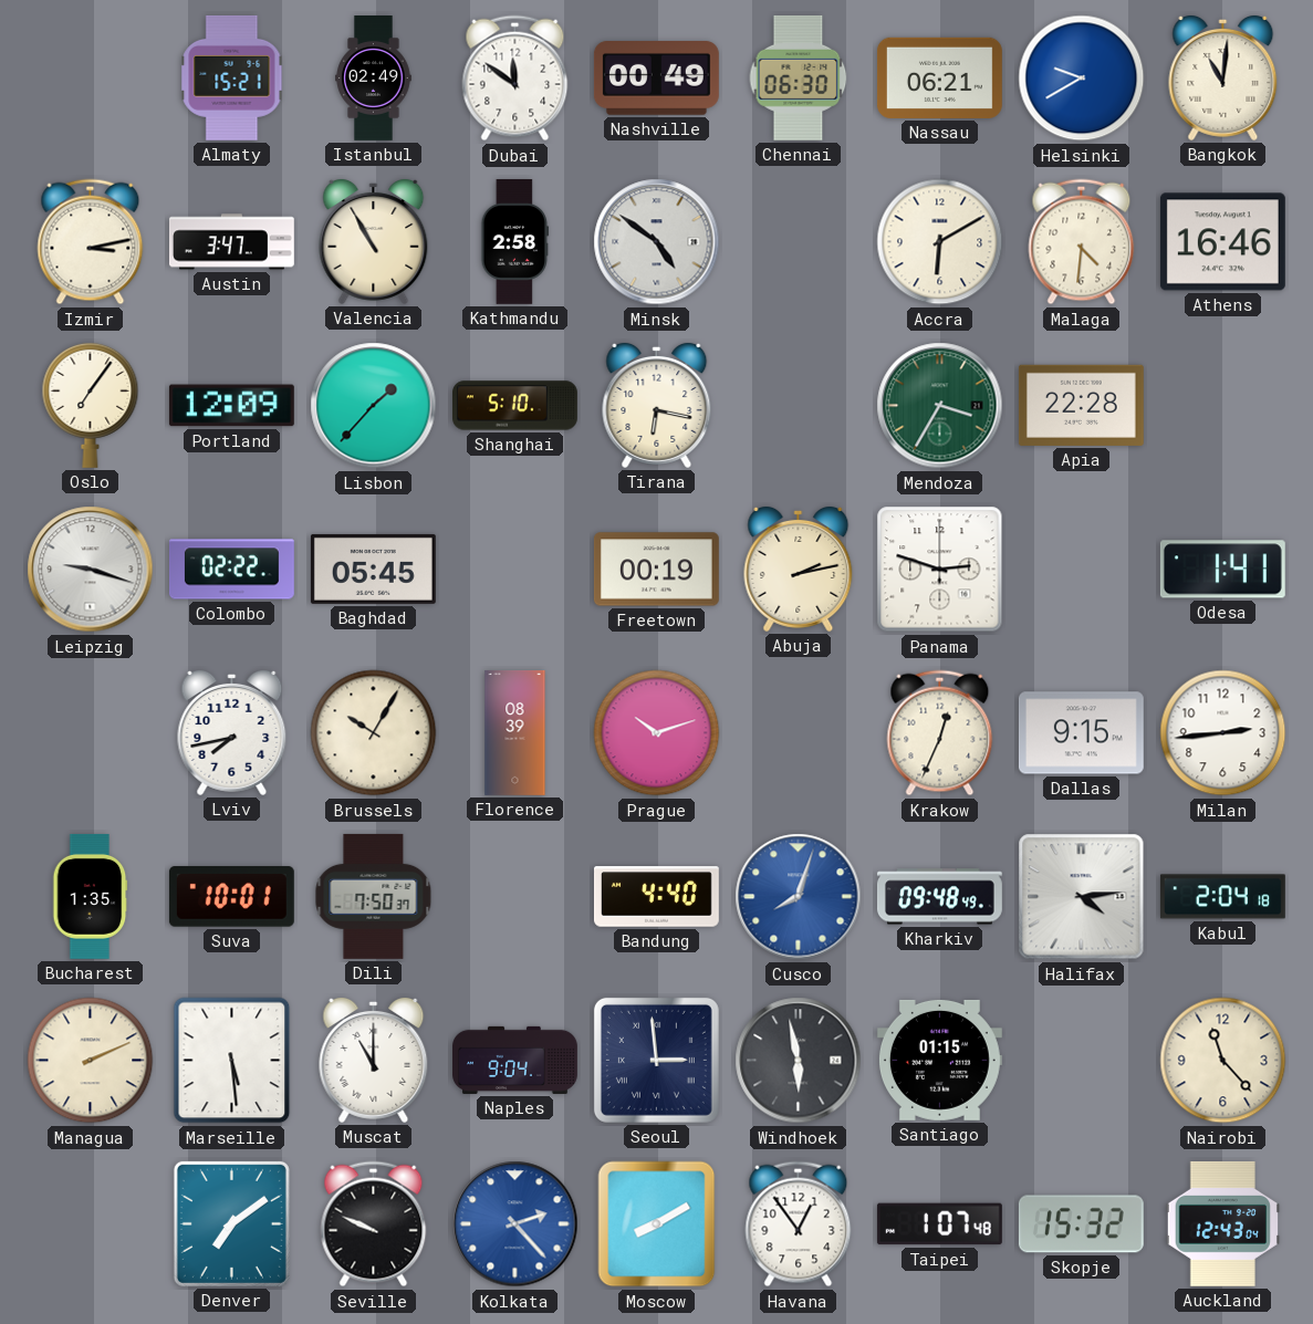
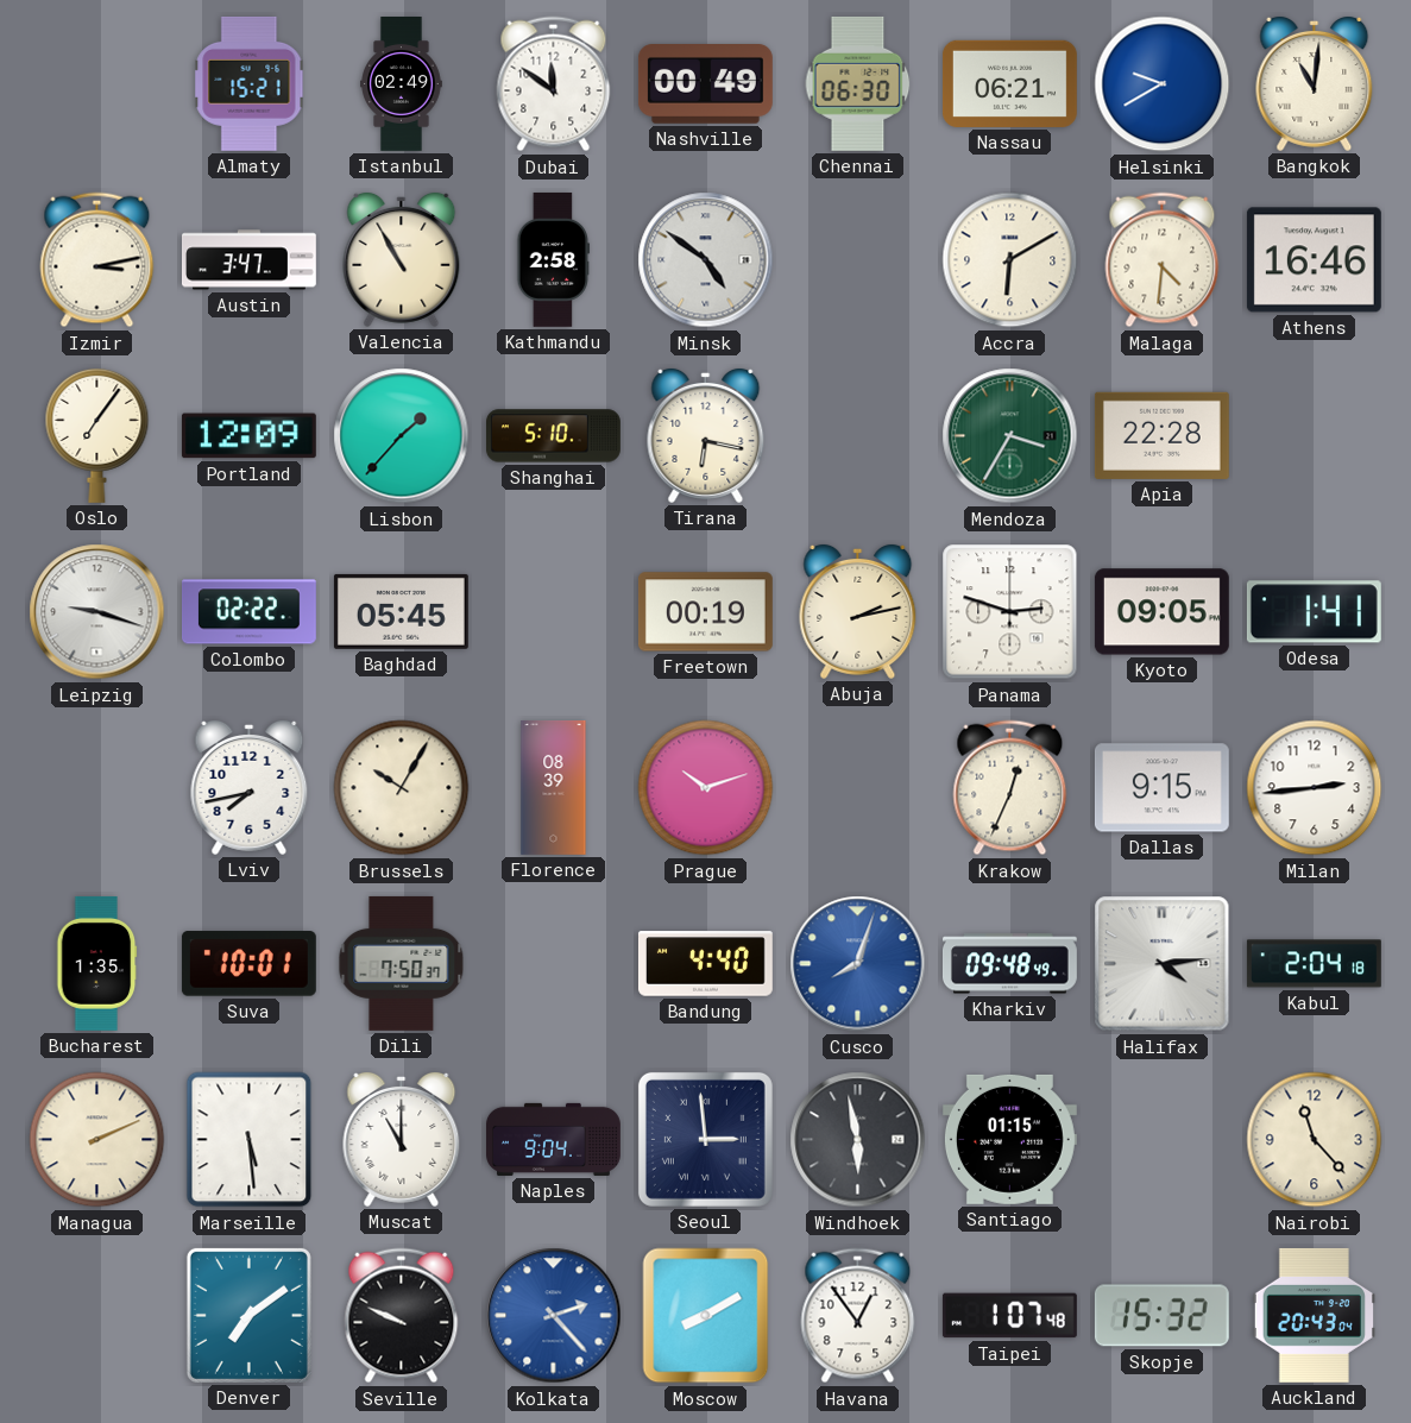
Kyoto: none -> 09:05
Auckland: 12:43 -> 20:43
